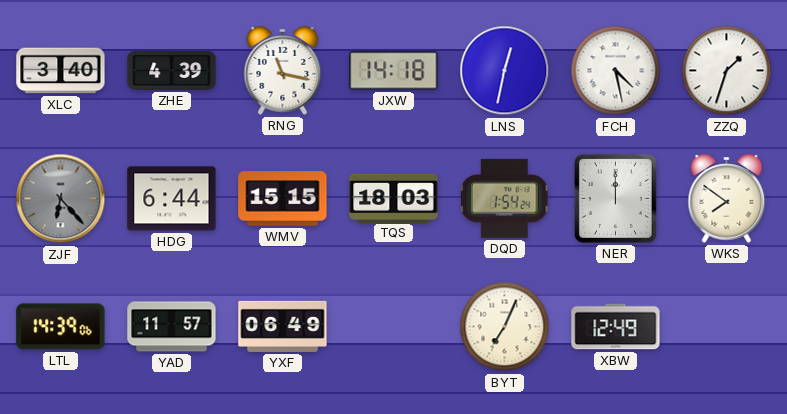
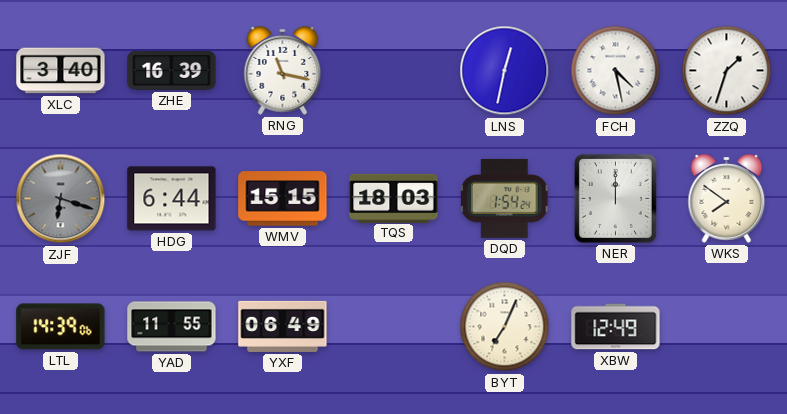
ZHE: 4:39 -> 16:39
JXW: 14:18 -> none
ZJF: 6:23 -> 6:18
YAD: 11:57 -> 11:55
